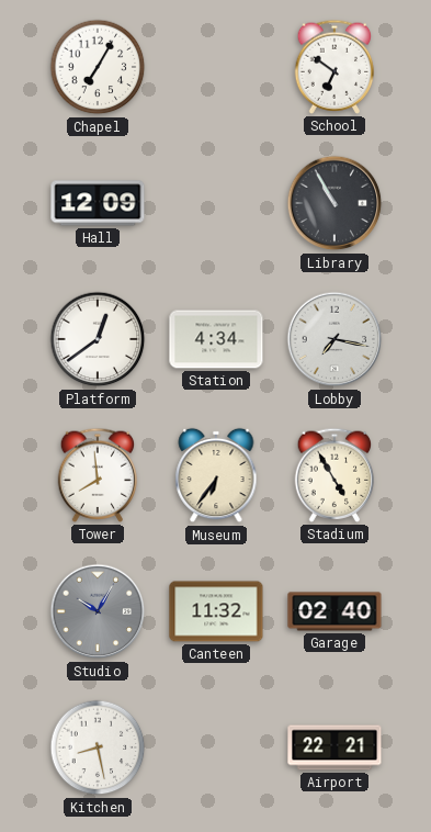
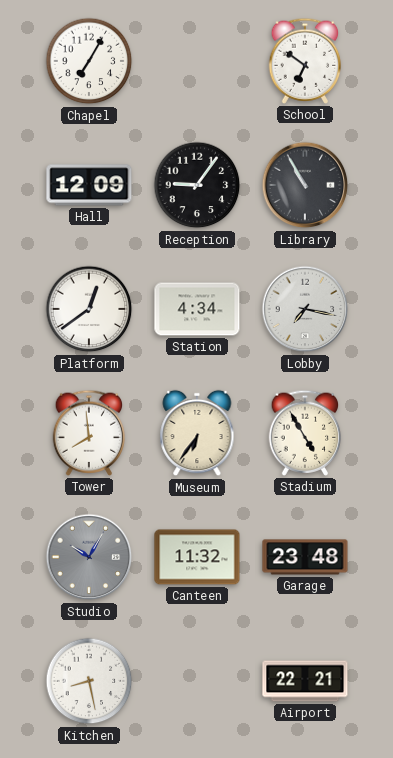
Reception: none -> 9:06
Garage: 02:40 -> 23:48
